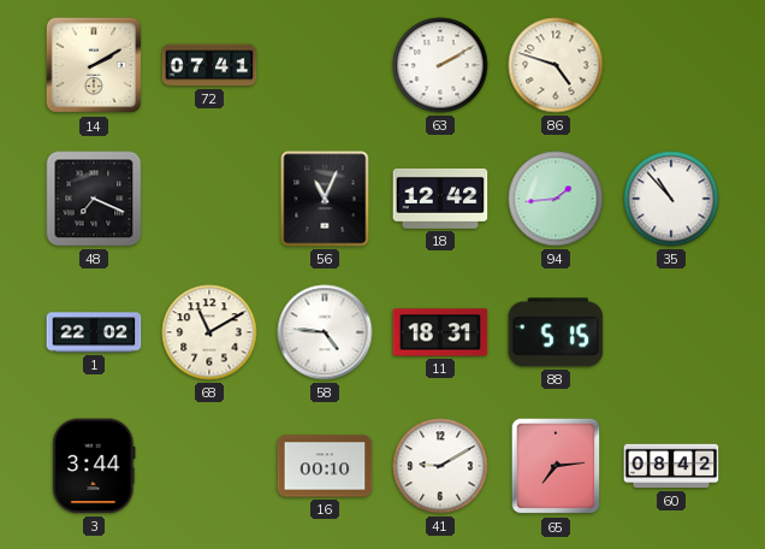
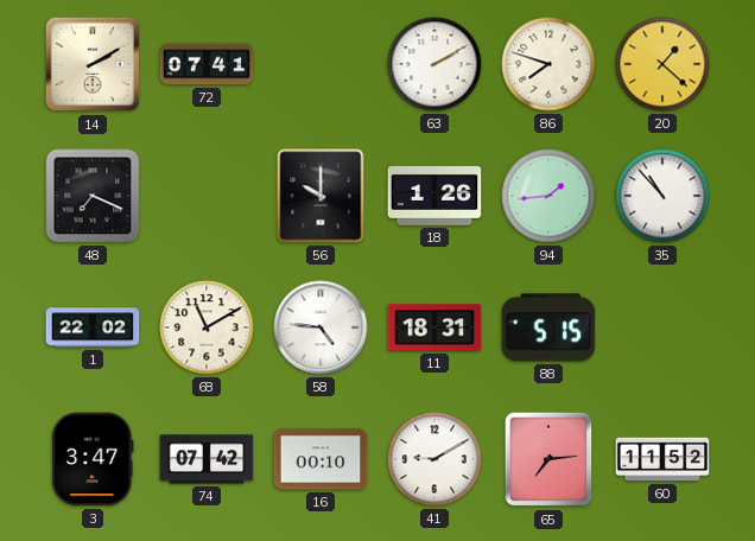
86: 4:48 -> 7:48
20: none -> 1:22
56: 11:04 -> 10:00
18: 12:42 -> 1:26
3: 3:44 -> 3:47
74: none -> 07:42
60: 08:42 -> 11:52
